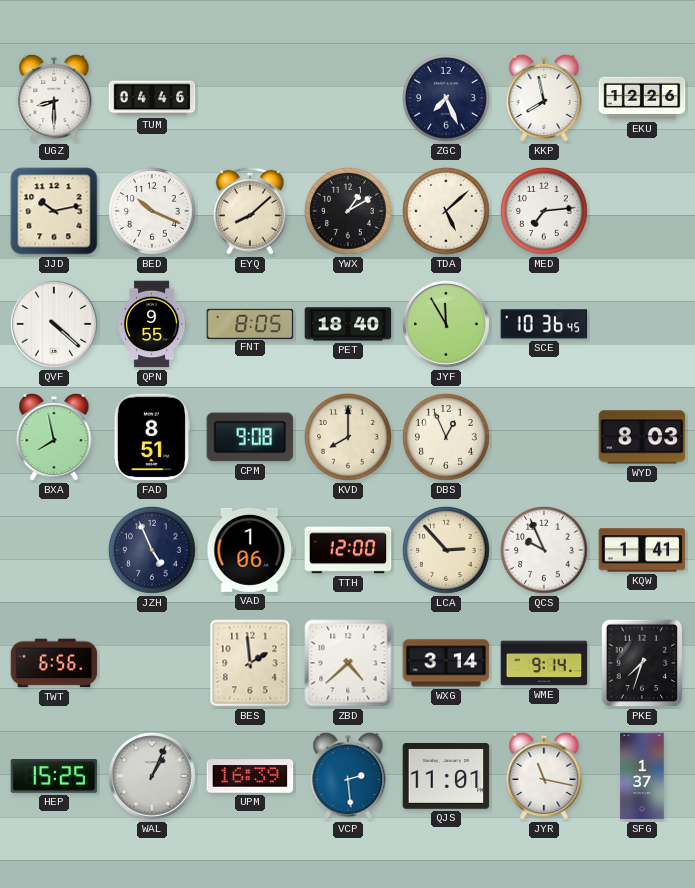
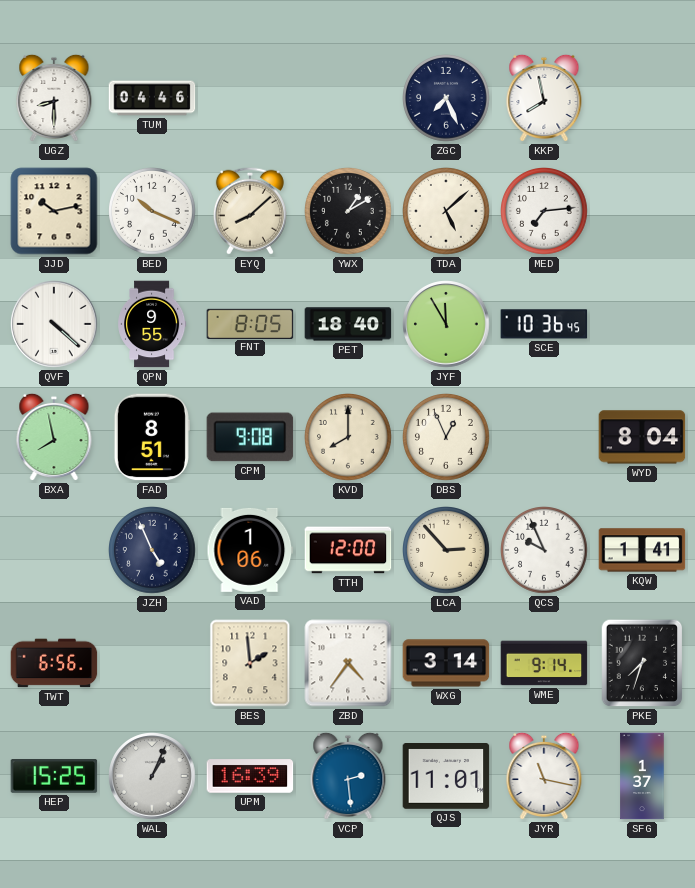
EKU: 12:26 -> none
WYD: 8:03 -> 8:04
ZBD: 4:38 -> 4:36
